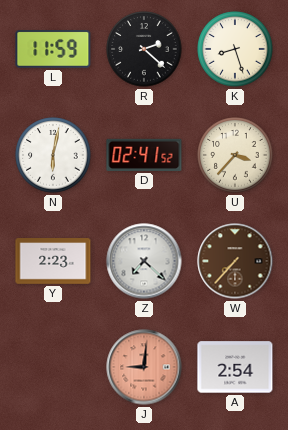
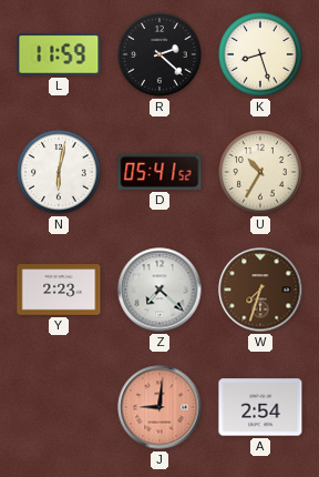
D: 02:41 -> 05:41
U: 3:37 -> 10:35
W: 7:37 -> 7:33
